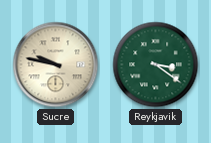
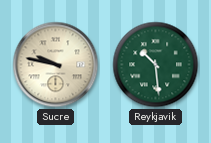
Reykjavik: 3:21 -> 10:29
